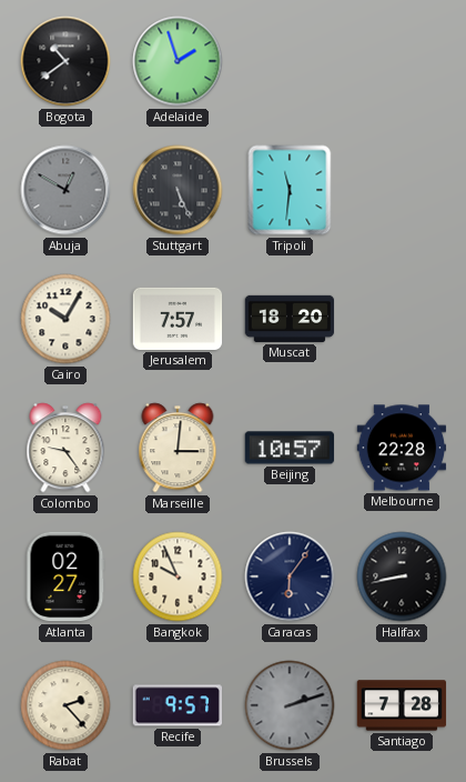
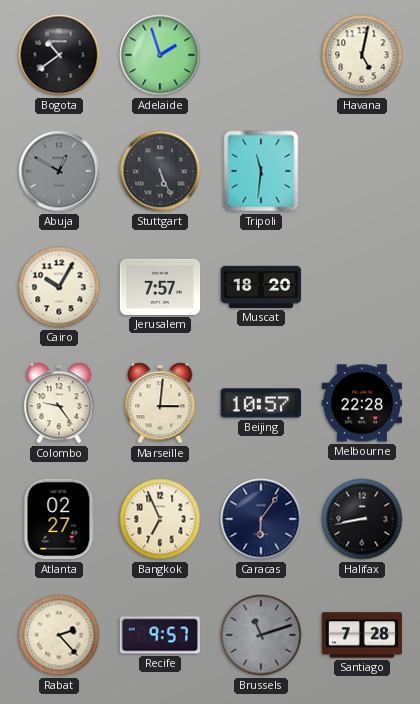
Havana: none -> 5:02
Bangkok: 9:56 -> 6:56
Brussels: 2:12 -> 11:12
